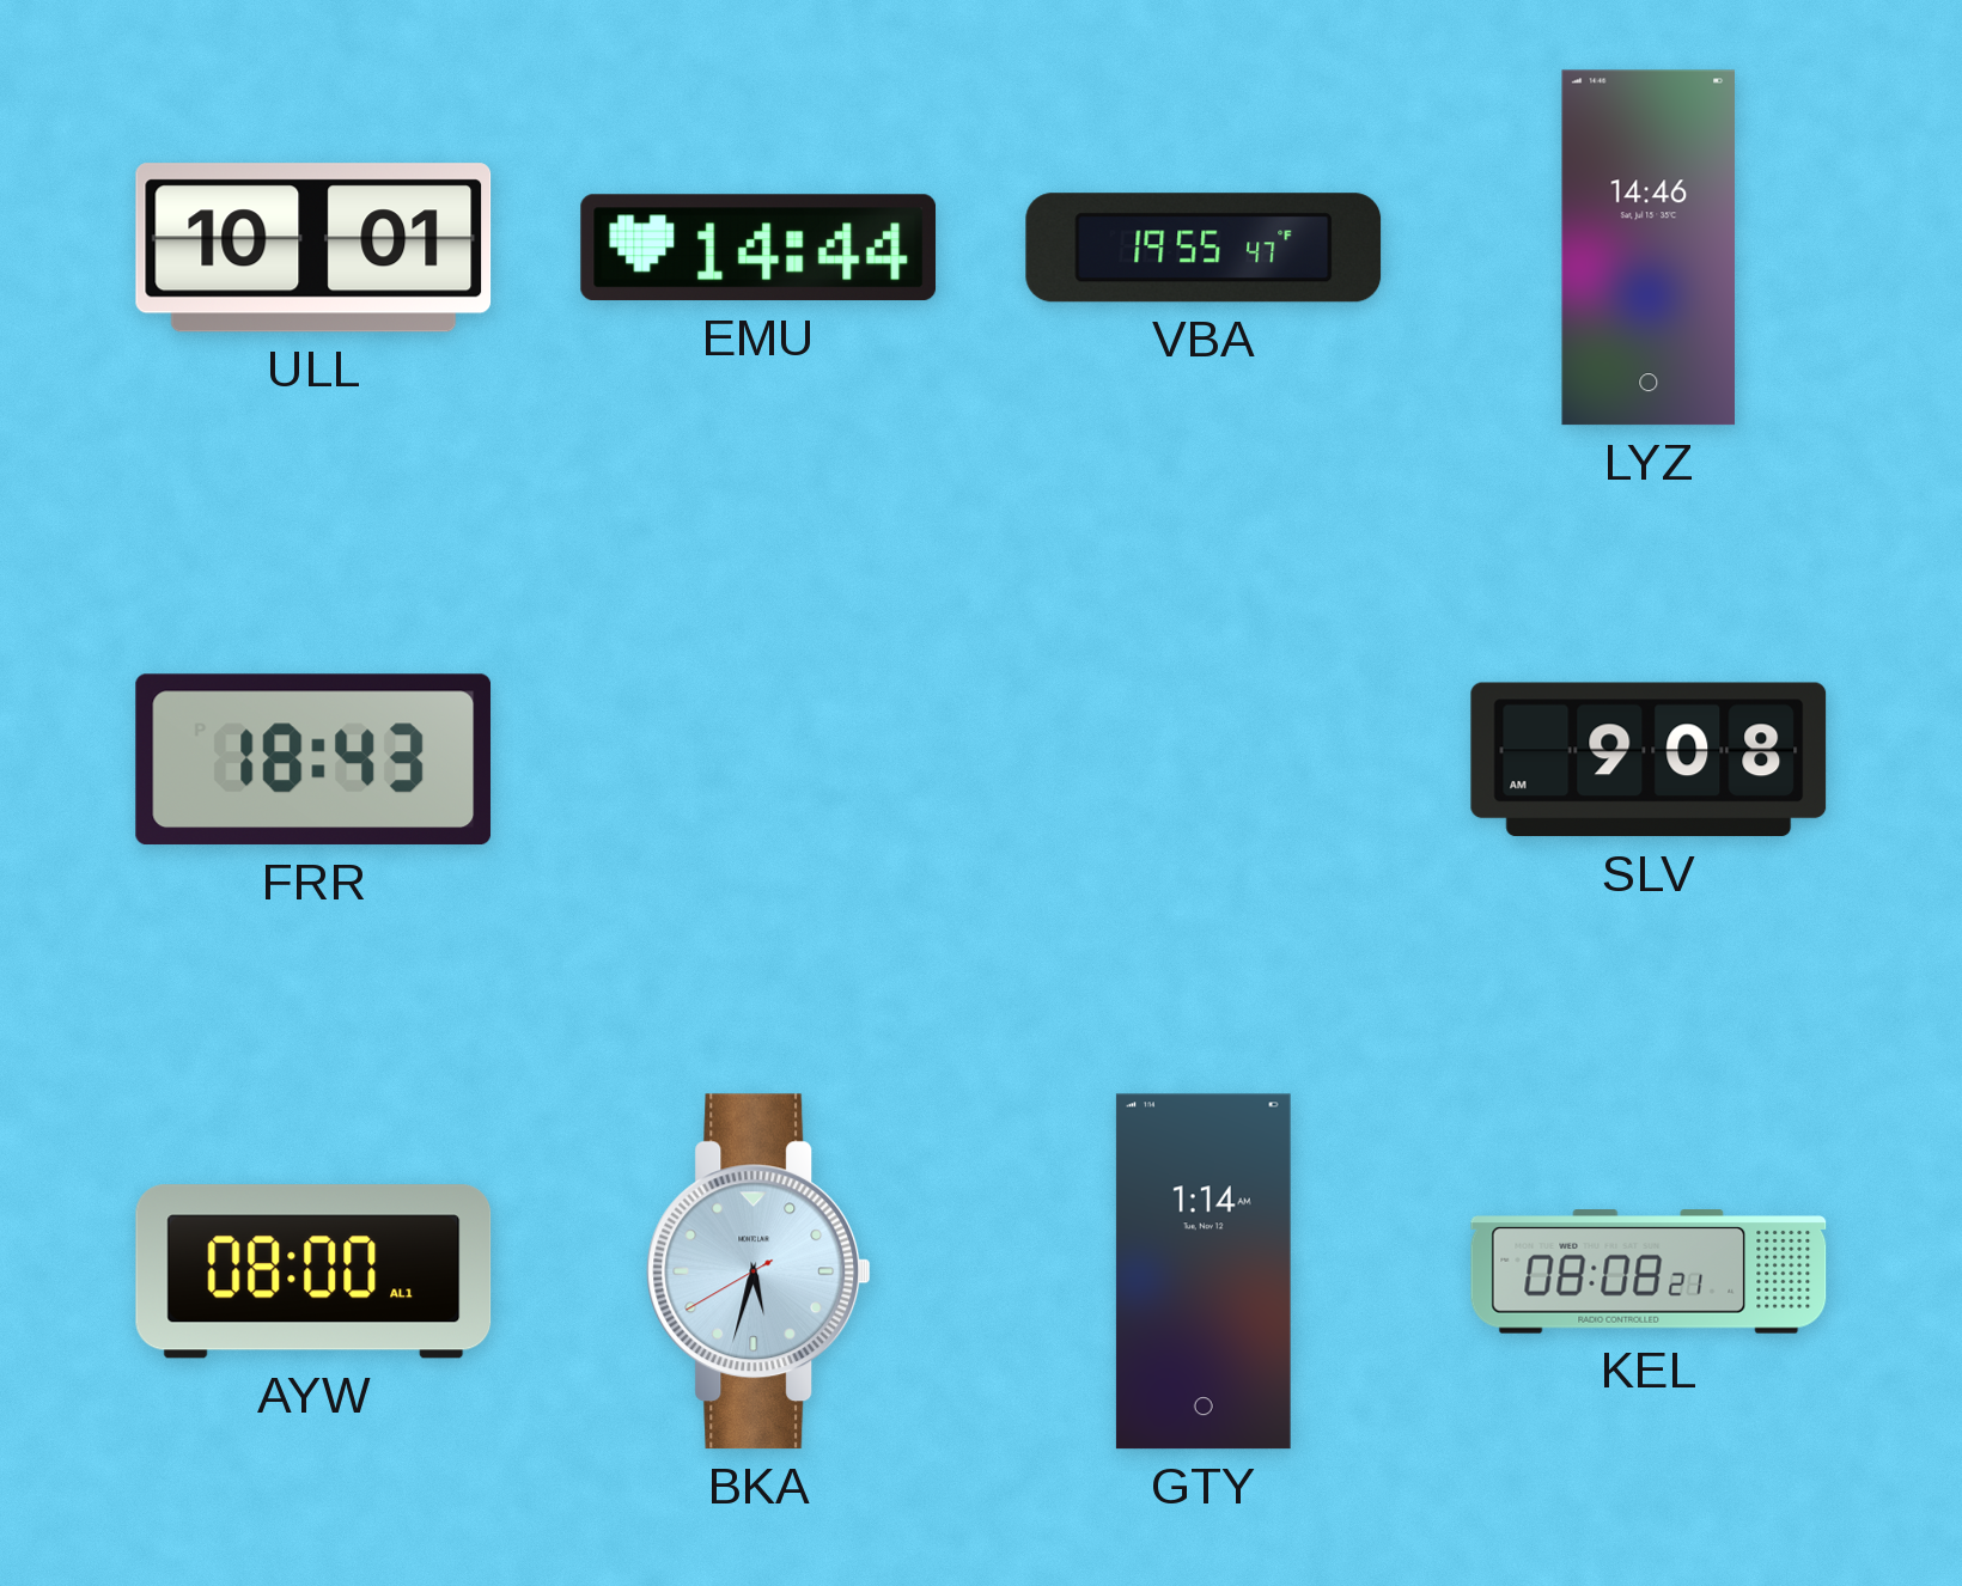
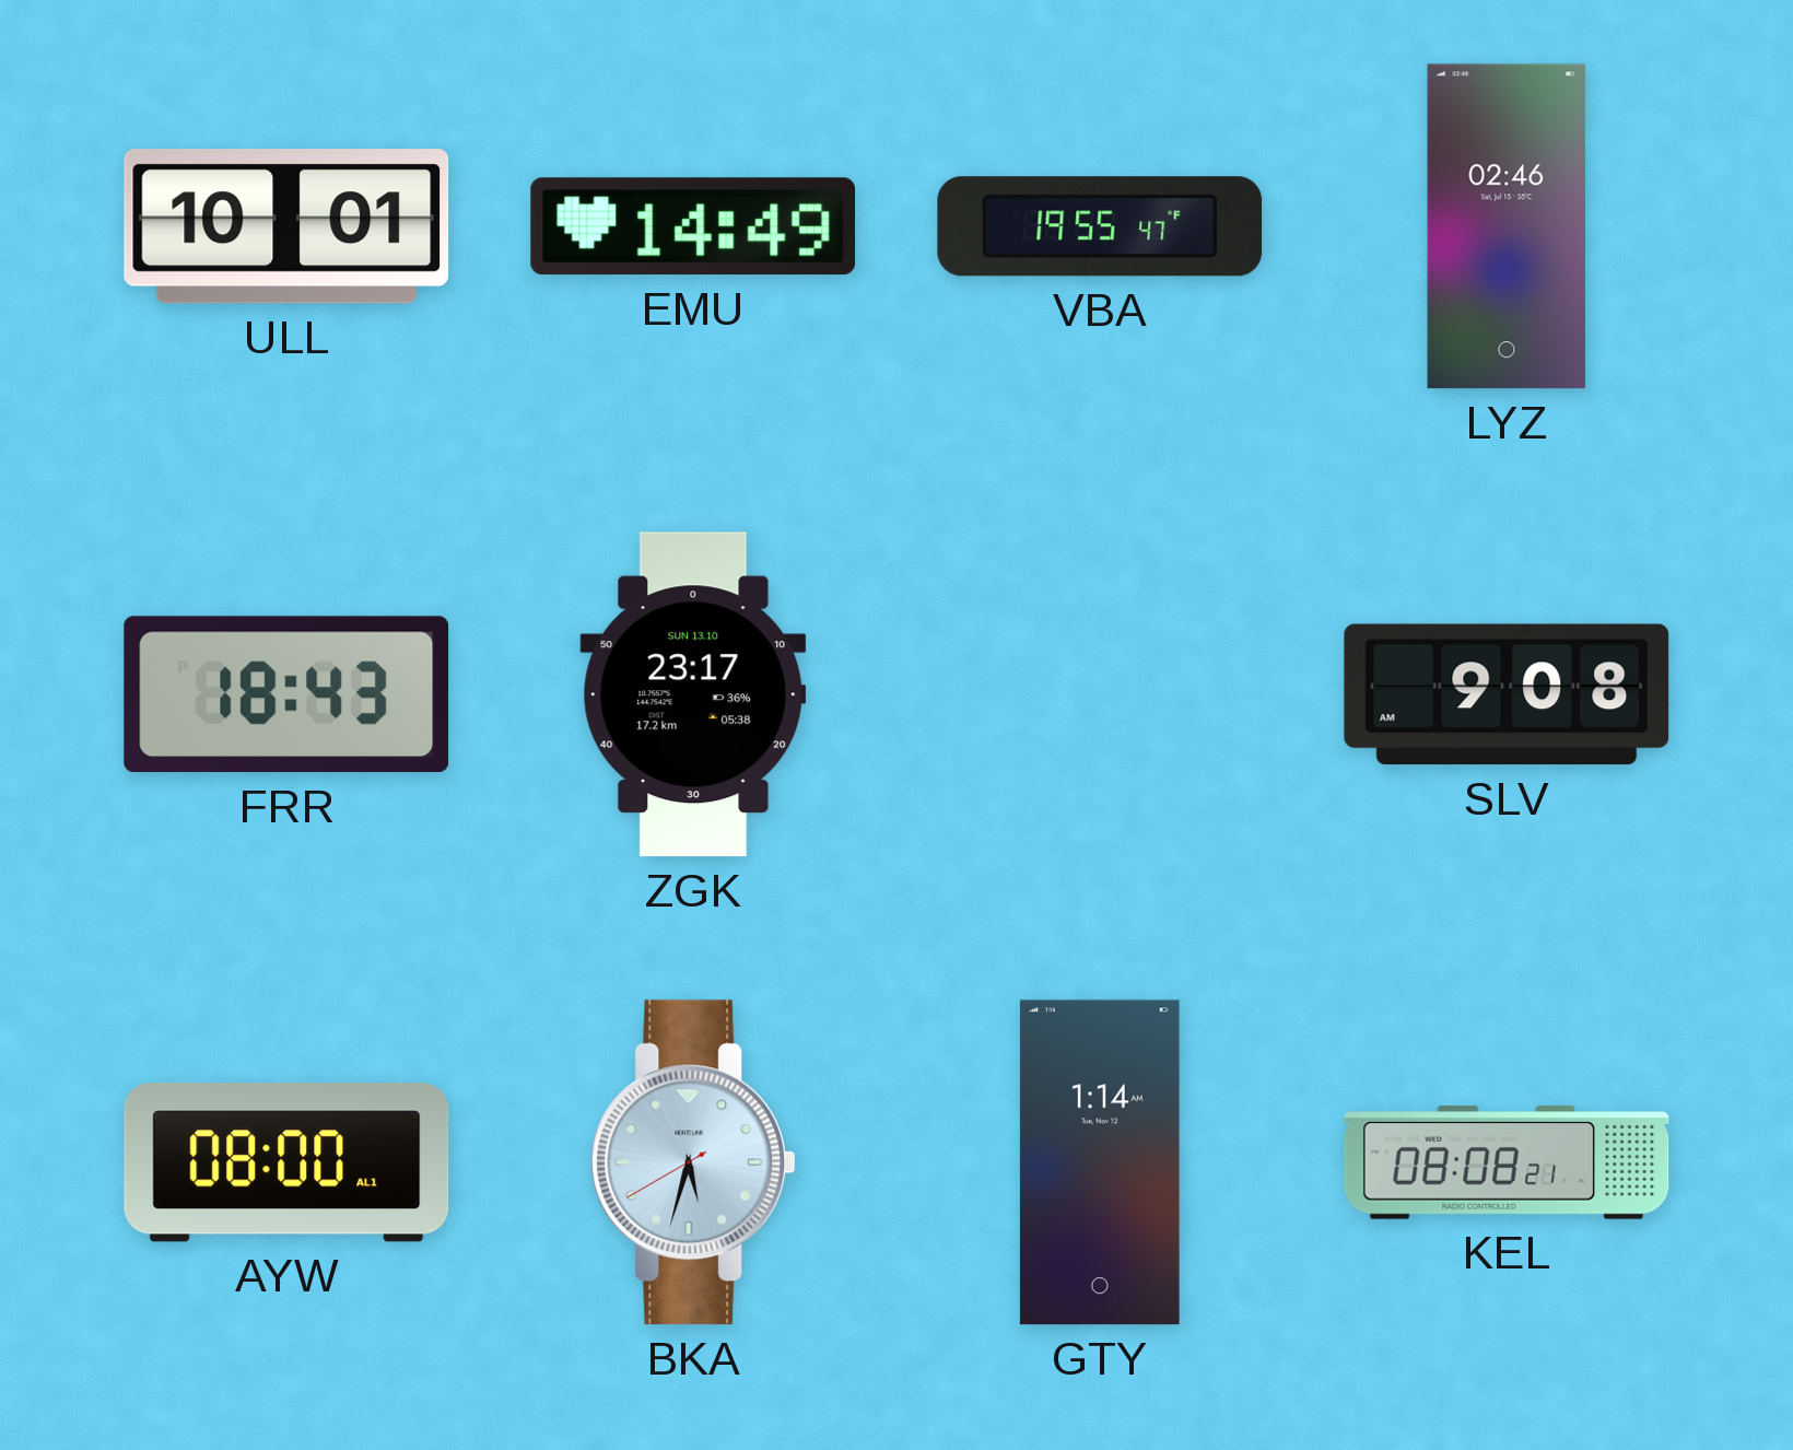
EMU: 14:44 -> 14:49
LYZ: 14:46 -> 02:46
ZGK: none -> 23:17
